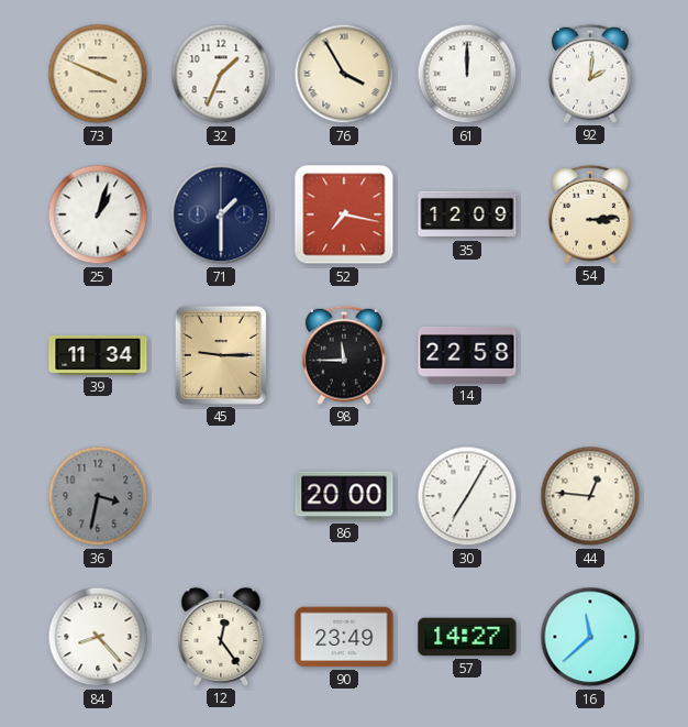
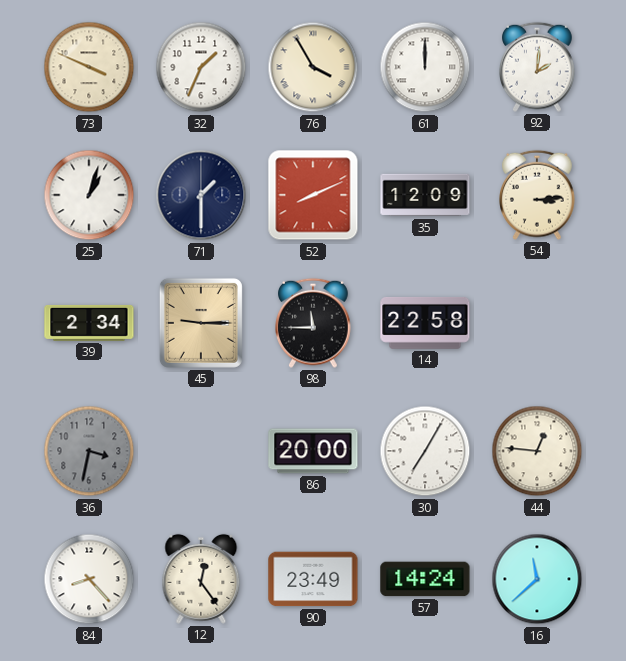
52: 7:17 -> 8:11
39: 11:34 -> 2:34
57: 14:27 -> 14:24
